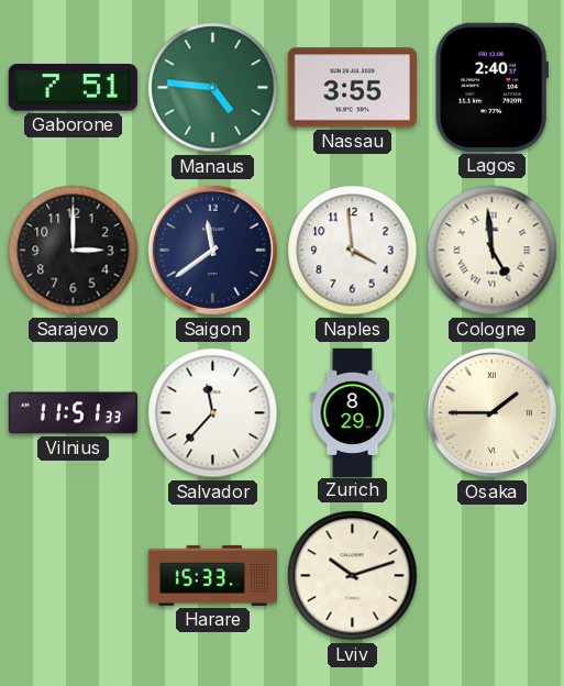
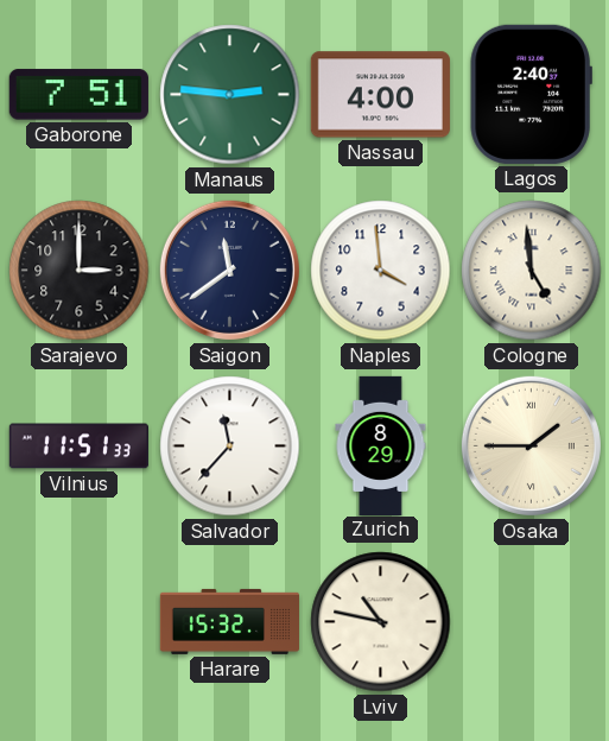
Manaus: 4:46 -> 2:46
Nassau: 3:55 -> 4:00
Harare: 15:33 -> 15:32
Lviv: 10:12 -> 10:47
